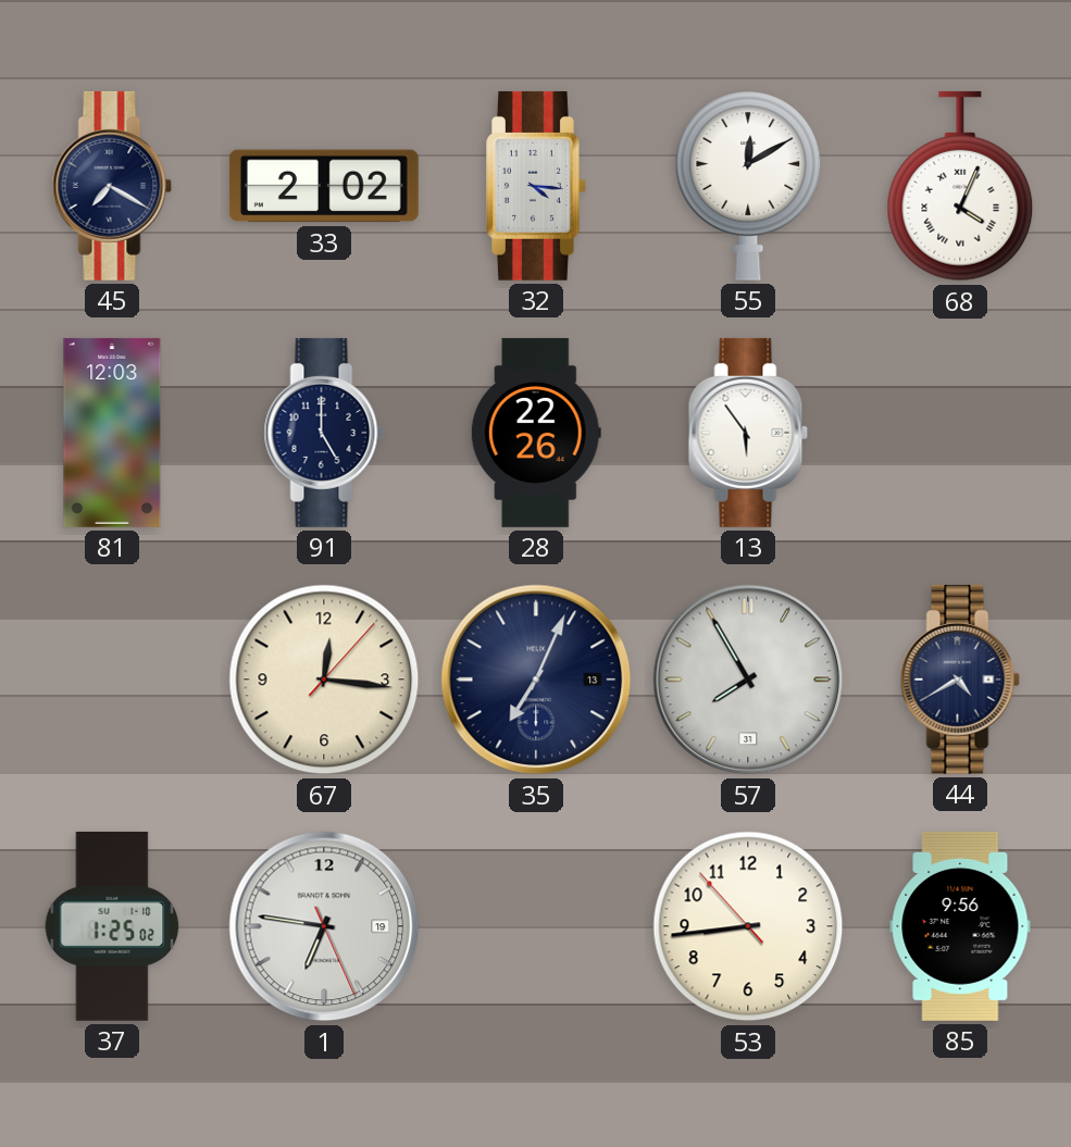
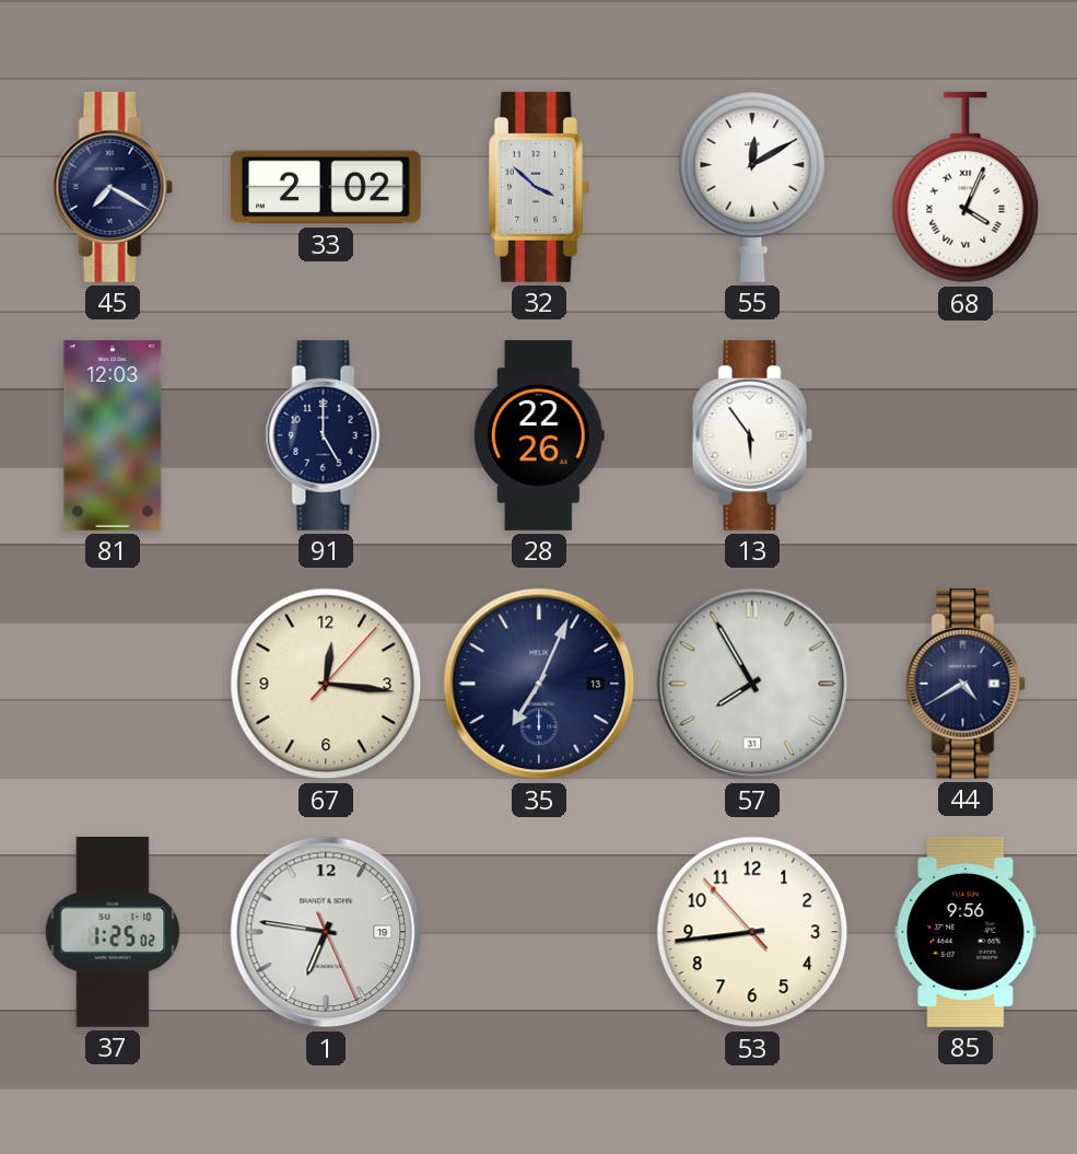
32: 4:16 -> 3:52
